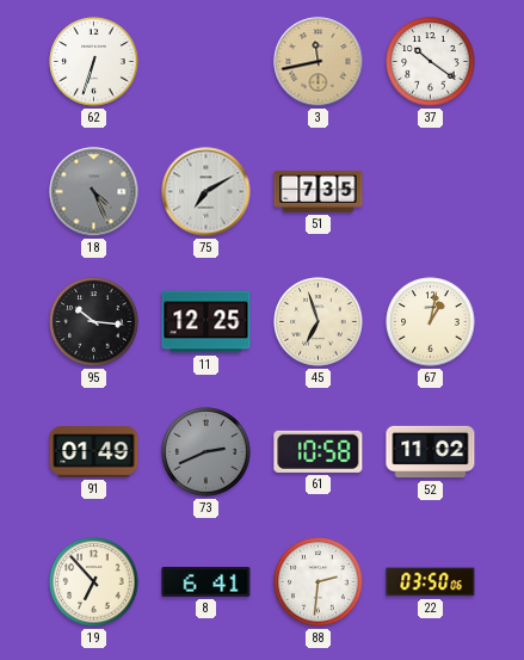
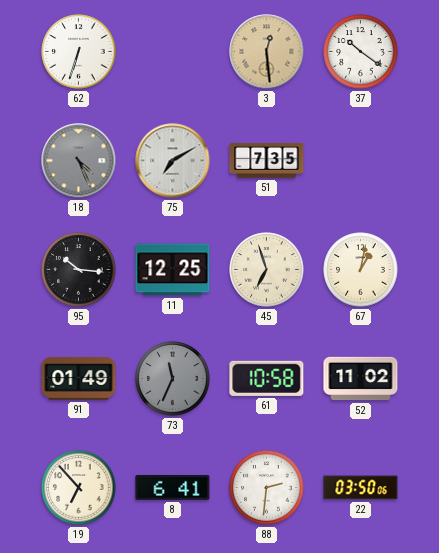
3: 11:43 -> 12:29
73: 2:41 -> 11:34
